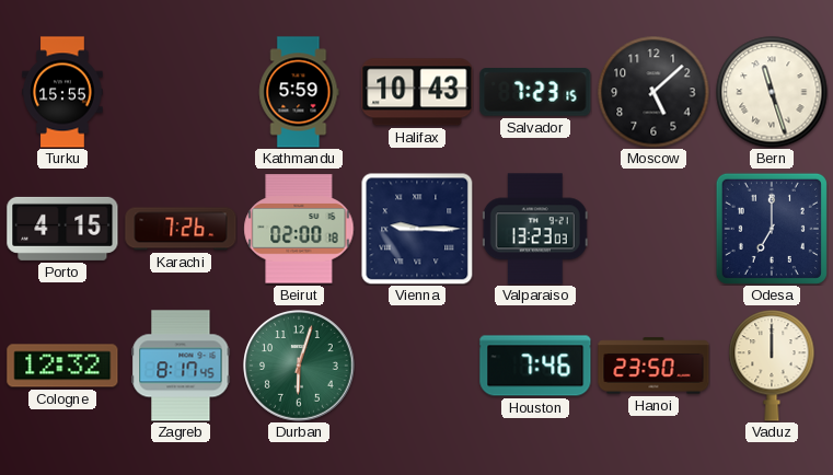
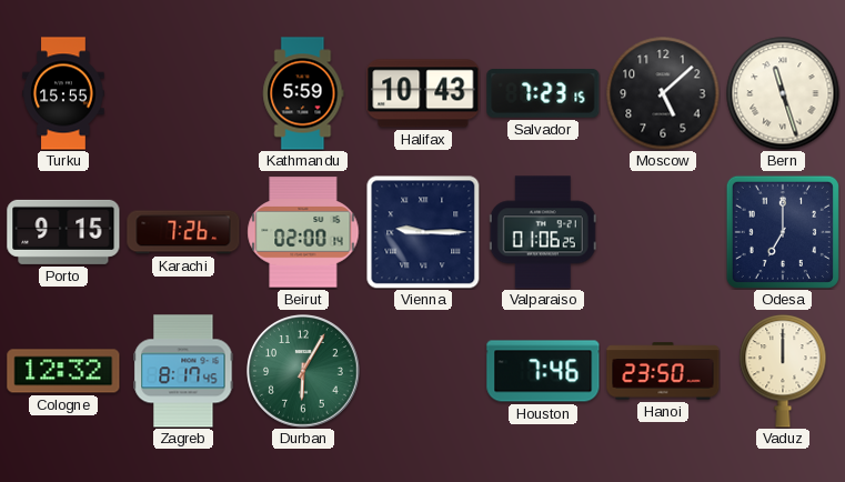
Porto: 4:15 -> 9:15
Beirut: 02:00:18 -> 02:00:14
Valparaiso: 13:23 -> 01:06
Durban: 6:03 -> 6:05
